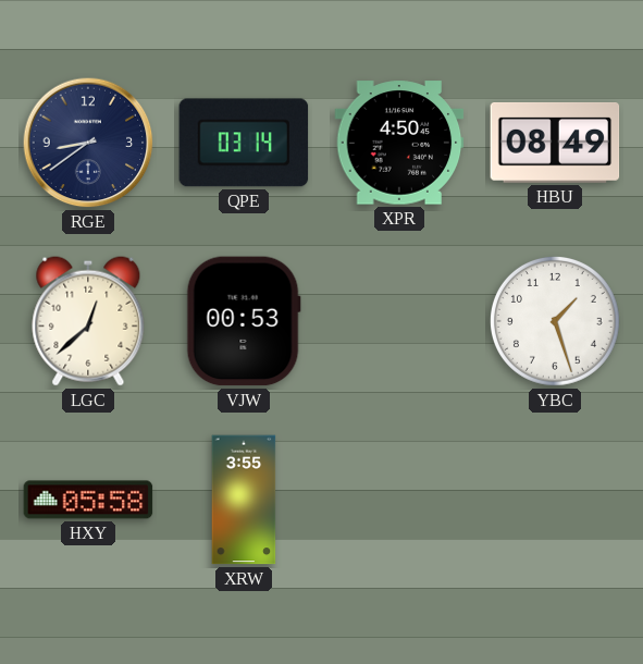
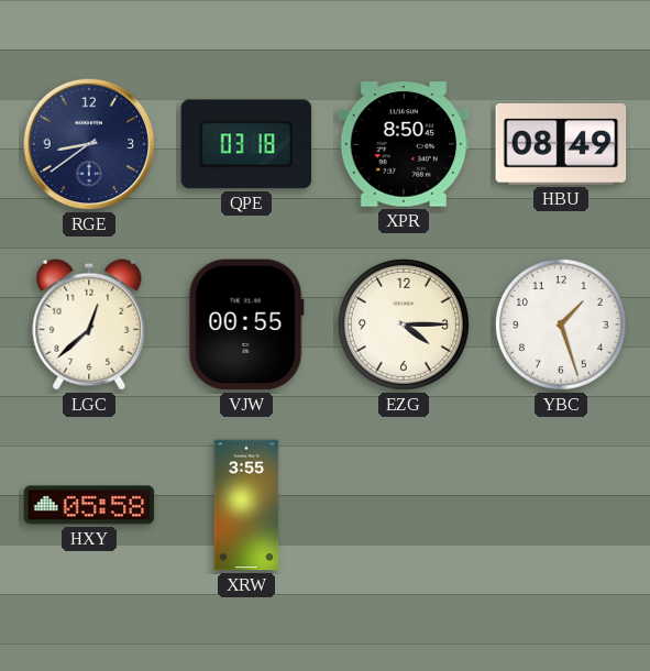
QPE: 03:14 -> 03:18
XPR: 4:50 -> 8:50
VJW: 00:53 -> 00:55
EZG: none -> 4:15
